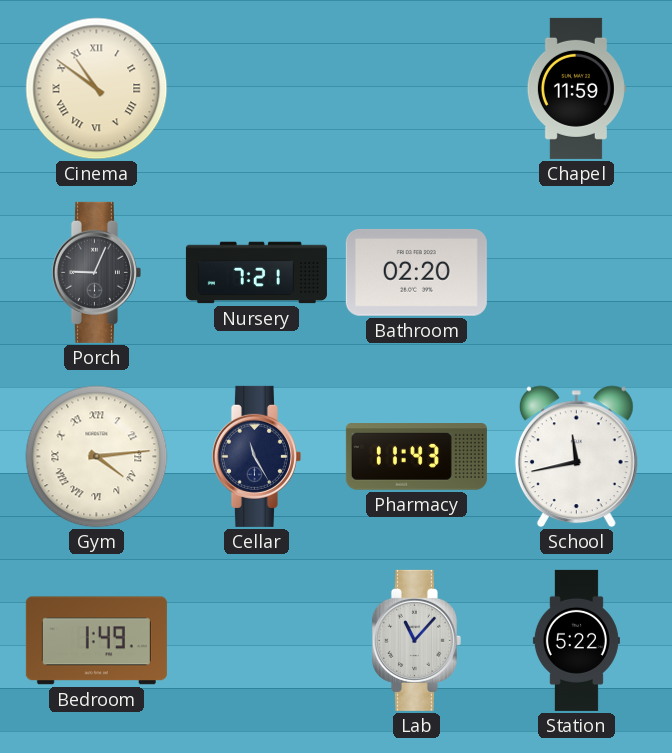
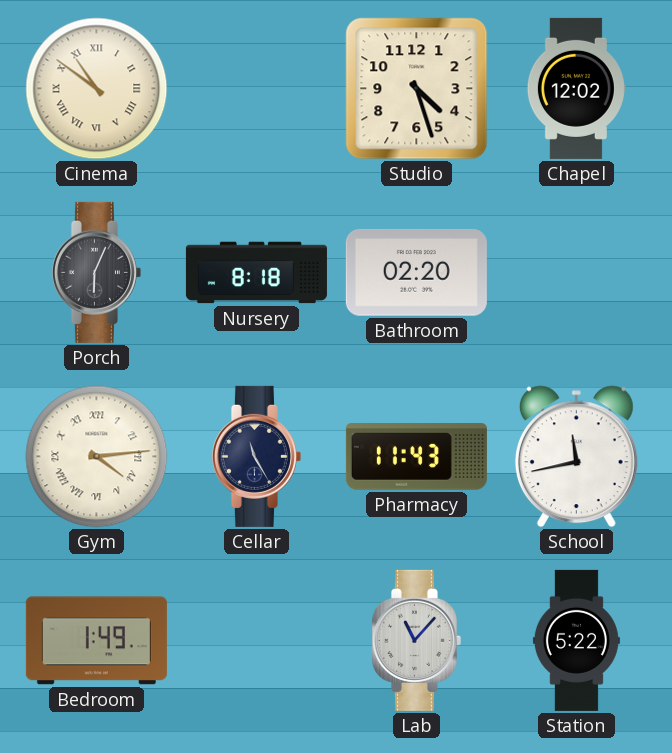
Studio: none -> 4:27
Chapel: 11:59 -> 12:02
Porch: 9:04 -> 6:04
Nursery: 7:21 -> 8:18
